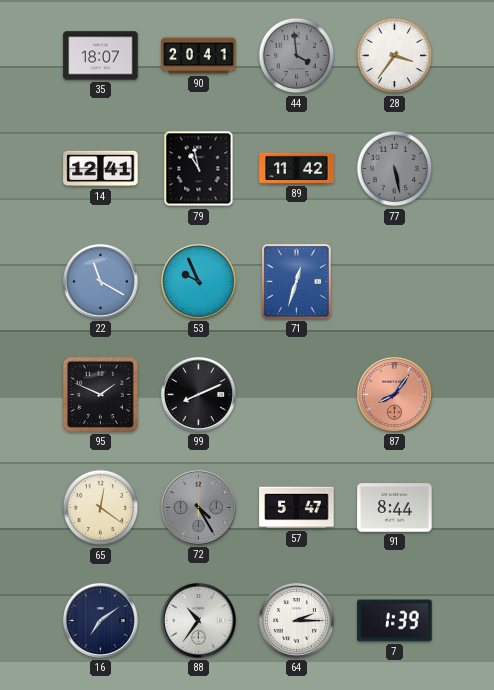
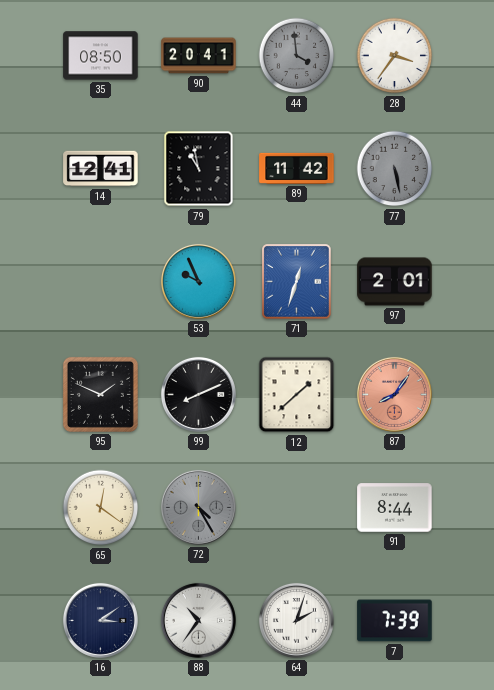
35: 18:07 -> 08:50
22: 11:20 -> none
97: none -> 2:01
12: none -> 1:38
57: 5:47 -> none
16: 7:09 -> 3:09
64: 2:15 -> 2:03
7: 1:39 -> 7:39
